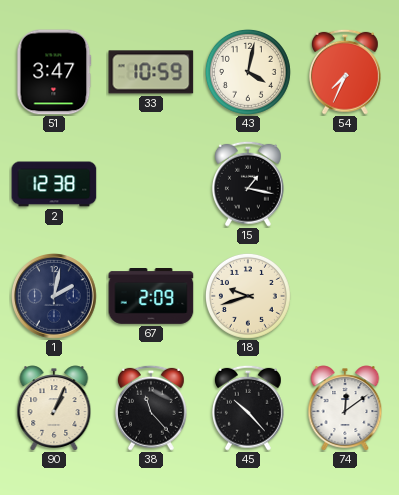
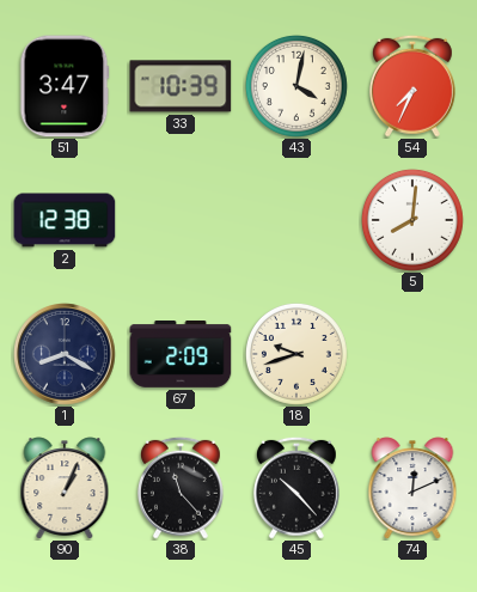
33: 10:59 -> 10:39
15: 1:17 -> none
5: none -> 8:01
1: 2:02 -> 8:20
74: 12:09 -> 12:11
